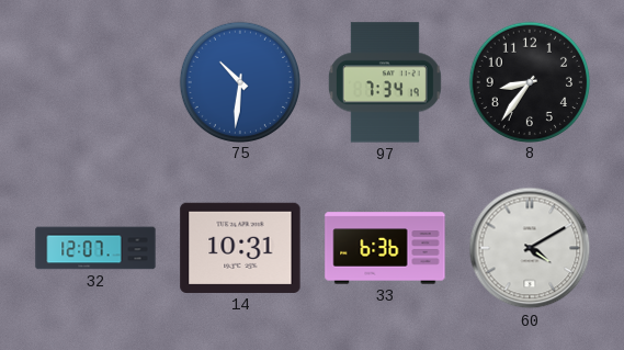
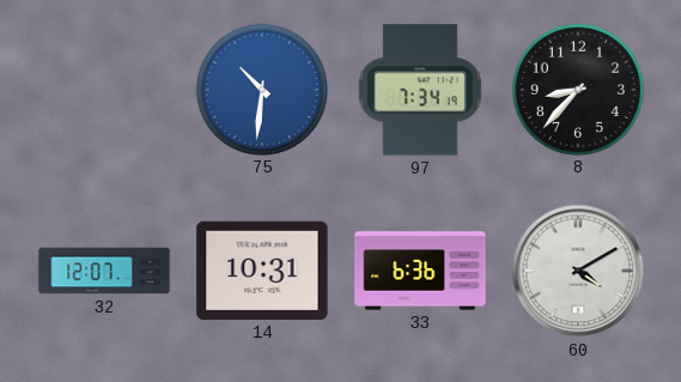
8: 8:36 -> 8:37
